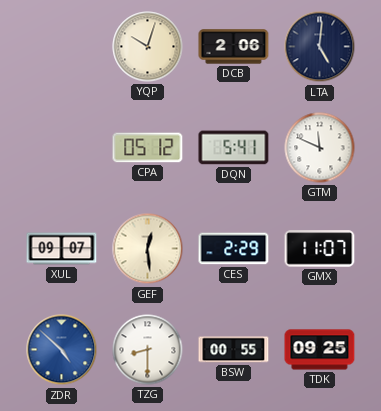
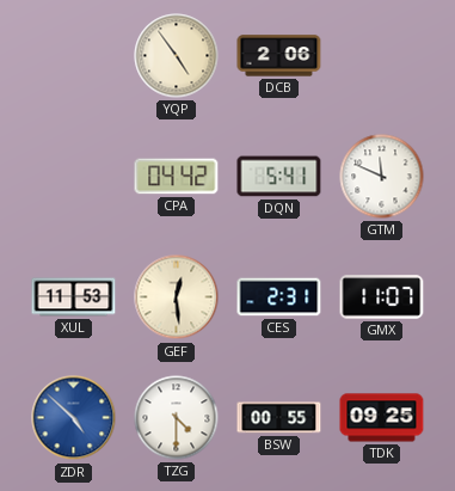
YQP: 10:03 -> 4:54
LTA: 5:01 -> none
CPA: 05:12 -> 04:42
XUL: 09:07 -> 11:53
CES: 2:29 -> 2:31
TZG: 8:30 -> 4:30
